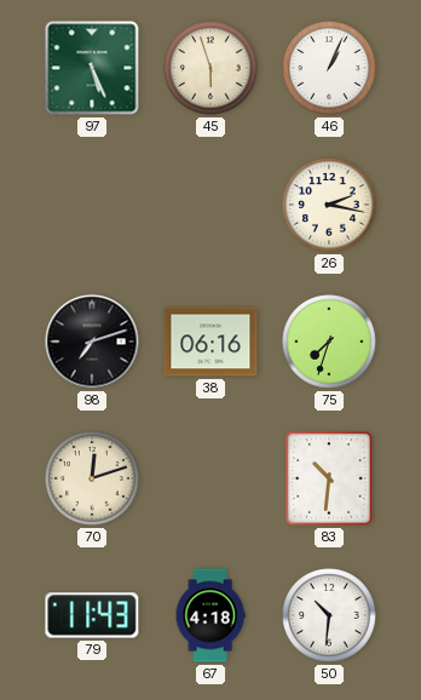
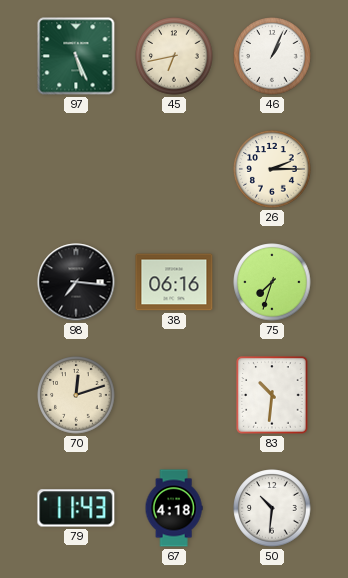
45: 5:57 -> 6:43
26: 2:17 -> 2:15
98: 7:12 -> 7:16
